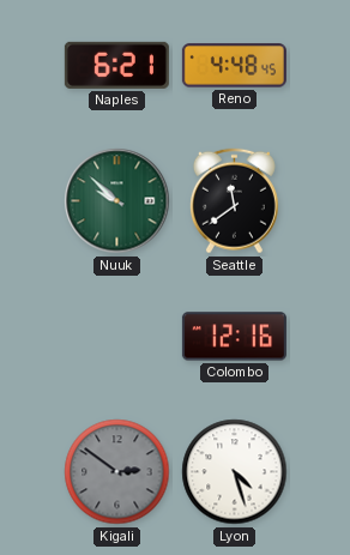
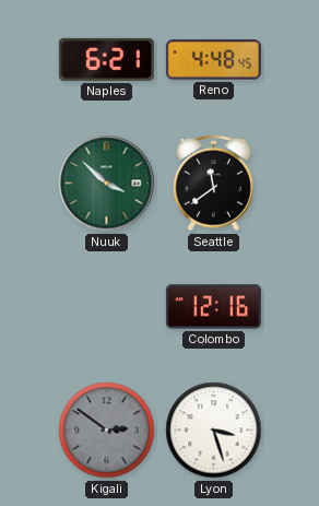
Nuuk: 9:52 -> 3:52
Lyon: 4:27 -> 3:27
